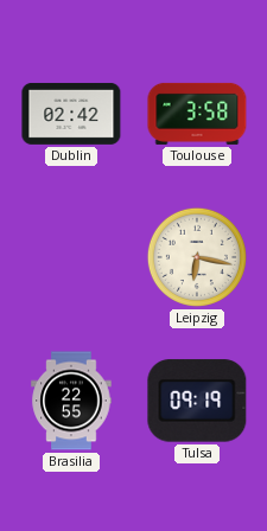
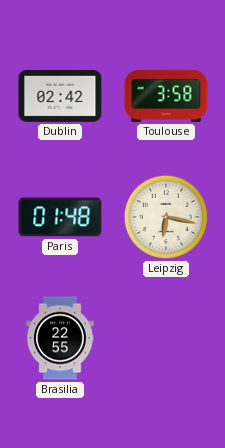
Paris: none -> 01:48
Tulsa: 09:19 -> none
